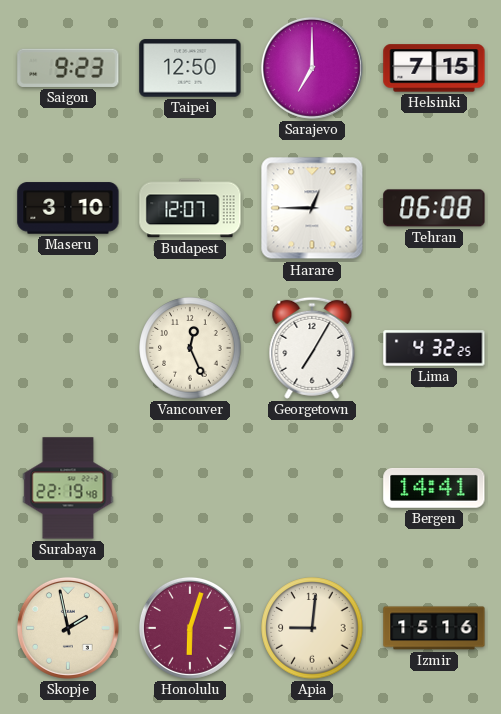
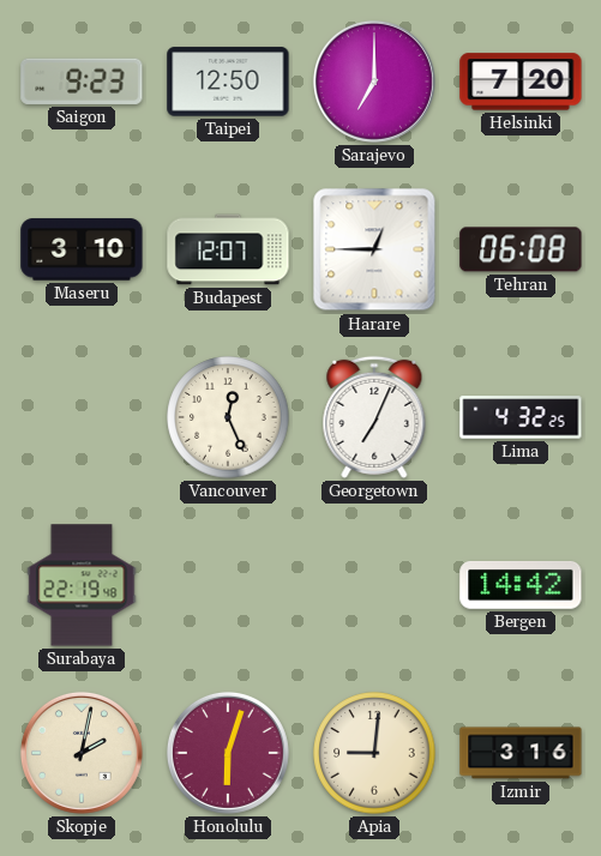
Helsinki: 7:15 -> 7:20
Georgetown: 7:05 -> 7:04
Bergen: 14:41 -> 14:42
Skopje: 1:58 -> 2:02
Izmir: 15:16 -> 3:16
